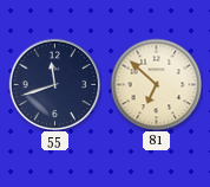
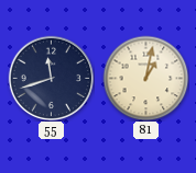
81: 6:52 -> 1:02
